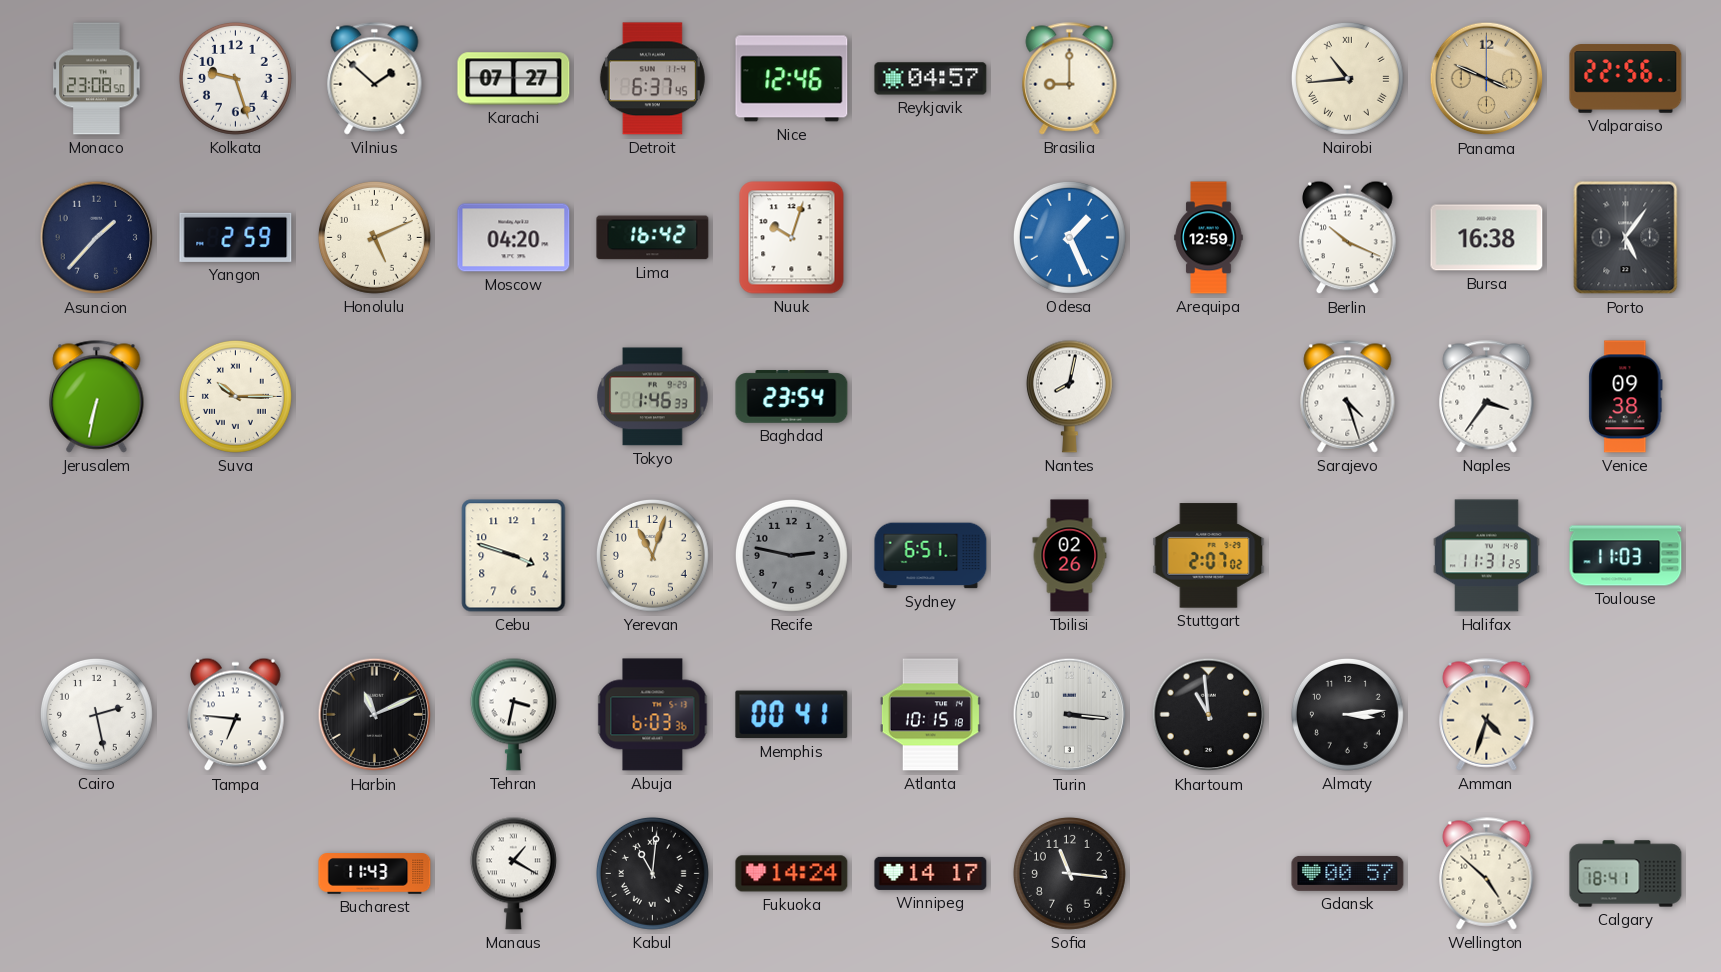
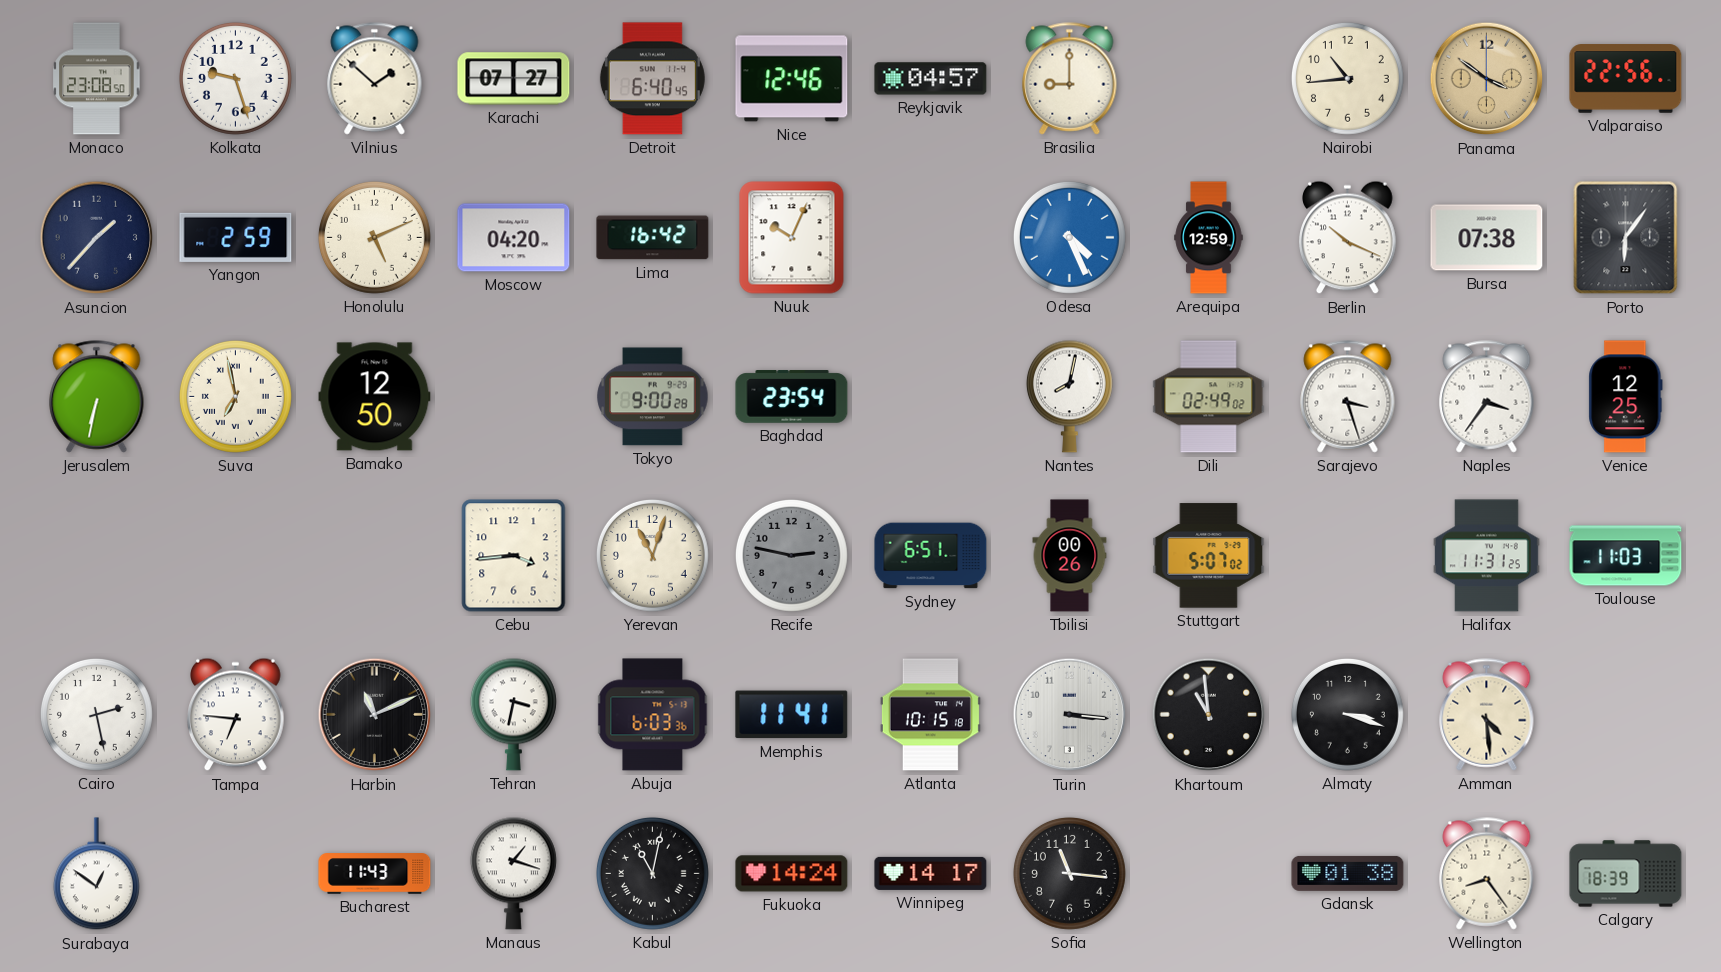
Detroit: 6:37 -> 6:40
Nairobi numerals: Roman -> Arabic
Panama: 3:49 -> 3:51
Nuuk: 10:03 -> 10:04
Odesa: 1:26 -> 4:26
Bursa: 16:38 -> 07:38
Porto: 5:06 -> 6:06
Suva: 10:15 -> 6:58
Bamako: none -> 12:50
Tokyo: 1:46 -> 9:00
Dili: none -> 02:49
Sarajevo: 4:27 -> 3:27
Venice: 09:38 -> 12:25
Cebu: 3:48 -> 3:44
Tbilisi: 02:26 -> 00:26
Stuttgart: 2:07 -> 5:07
Memphis: 00:41 -> 11:41
Almaty: 3:14 -> 3:18
Amman: 4:33 -> 4:29
Surabaya: none -> 12:51
Manaus: 1:20 -> 1:18
Kabul: 11:01 -> 11:02
Gdansk: 00:57 -> 01:38
Wellington: 4:52 -> 8:24
Calgary: 18:41 -> 18:39
